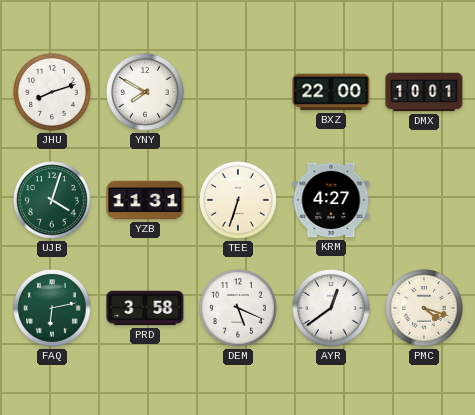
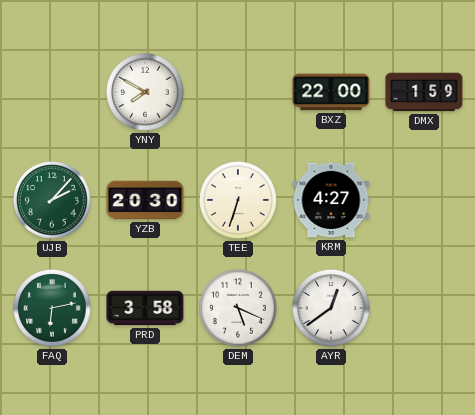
JHU: 8:12 -> none
DMX: 10:01 -> 1:59
UJB: 4:03 -> 2:07
YZB: 11:31 -> 20:30
PMC: 4:18 -> none
